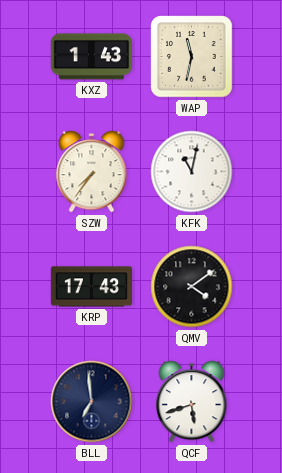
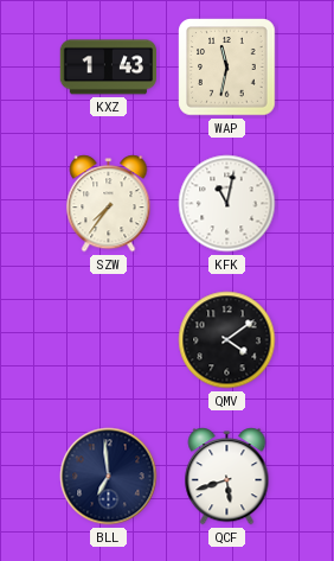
KRP: 17:43 -> none
